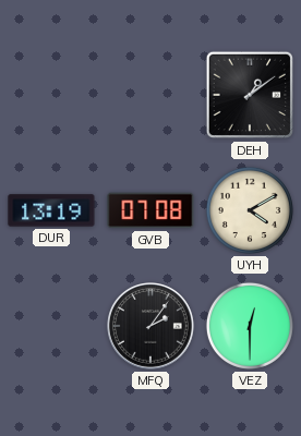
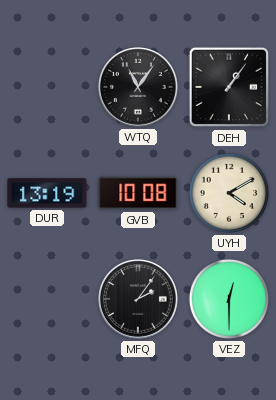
WTQ: none -> 11:06
DEH: 1:09 -> 1:06
GVB: 07:08 -> 10:08
